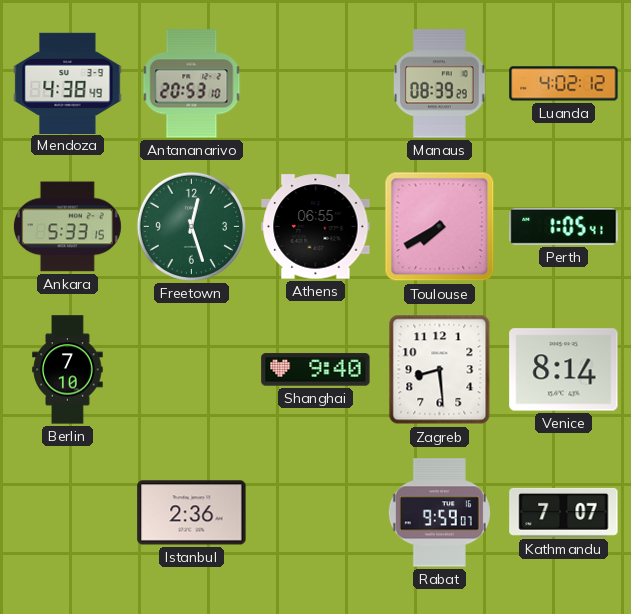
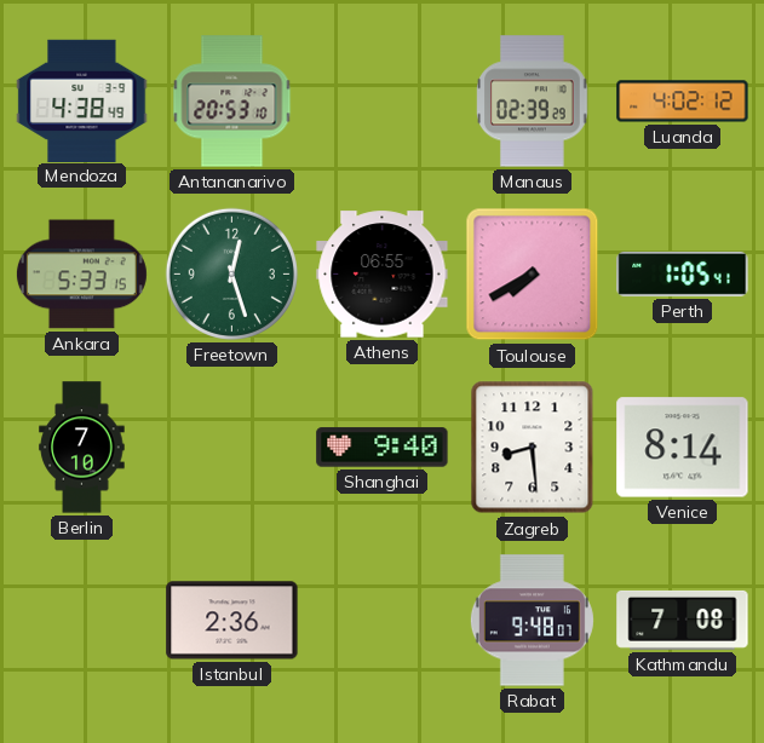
Manaus: 08:39 -> 02:39
Rabat: 9:59 -> 9:48
Kathmandu: 7:07 -> 7:08
